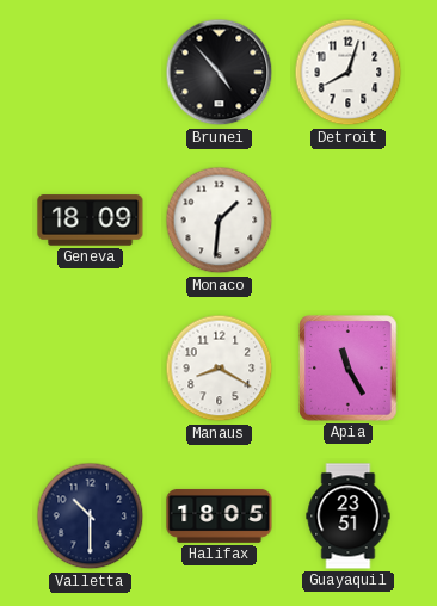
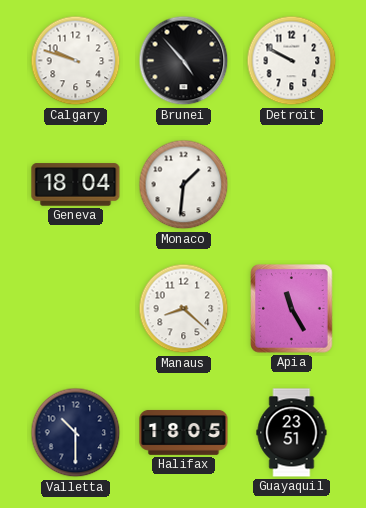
Calgary: none -> 9:48
Detroit: 8:03 -> 9:50
Geneva: 18:09 -> 18:04
Manaus: 8:20 -> 8:22
